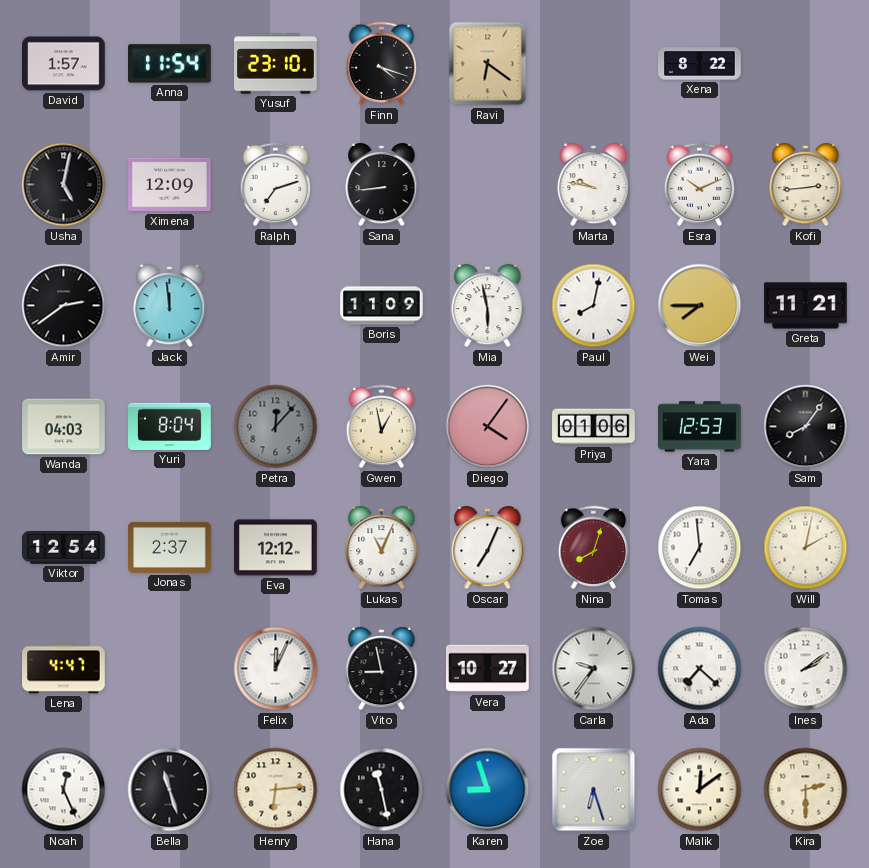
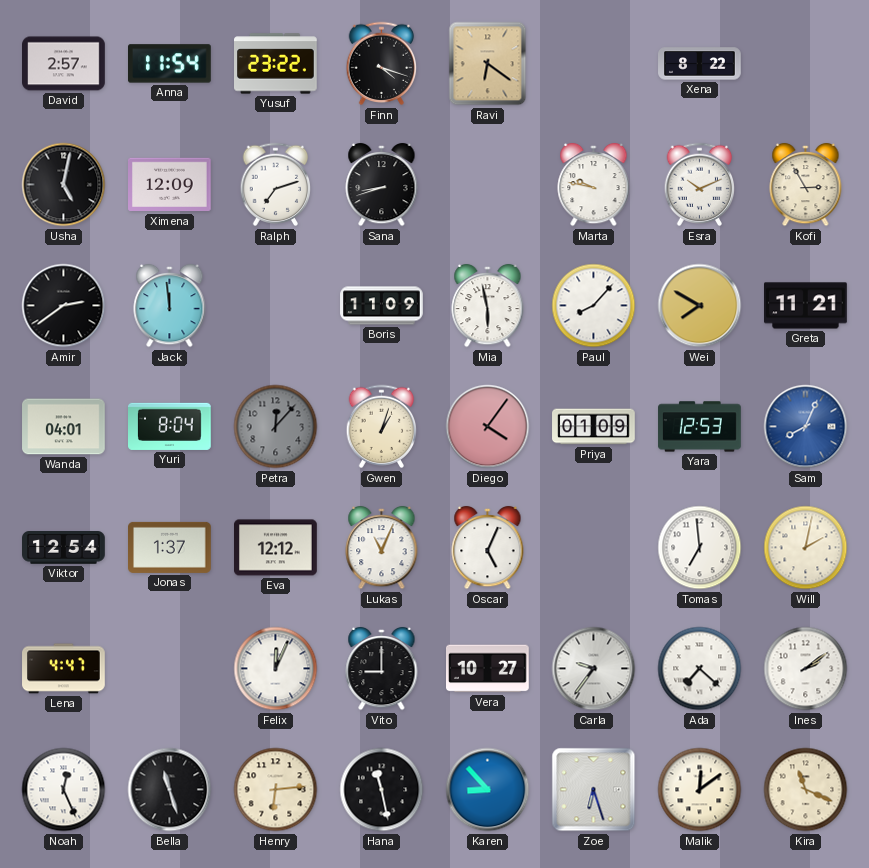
David: 1:57 -> 2:57
Yusuf: 23:10 -> 23:22
Sana: 8:44 -> 8:42
Kofi: 2:44 -> 2:55
Paul: 8:02 -> 8:07
Wei: 7:45 -> 7:50
Wanda: 04:03 -> 04:01
Gwen: 12:58 -> 1:03
Priya: 01:06 -> 01:09
Sam: 8:06 -> 8:04
Sam dial: black -> blue
Jonas: 2:37 -> 1:37
Oscar: 7:04 -> 5:04
Nina: 8:03 -> none
Vito: 8:58 -> 9:00
Karen: 8:57 -> 8:53
Kira: 2:30 -> 11:19
